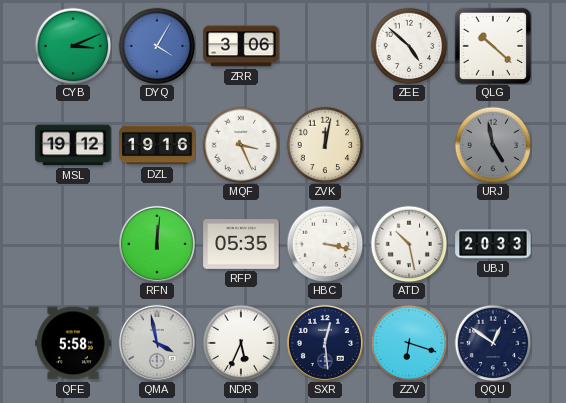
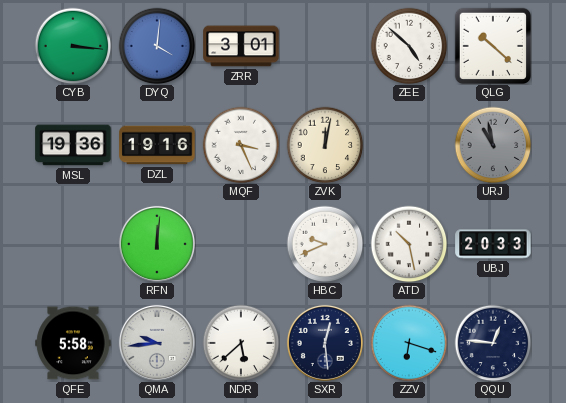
CYB: 3:11 -> 3:16
DYQ: 4:05 -> 4:01
ZRR: 3:06 -> 3:01
MSL: 19:12 -> 19:36
URJ: 4:58 -> 10:58
RFP: 05:35 -> none
HBC: 3:17 -> 9:41
QMA: 3:58 -> 9:44
NDR: 5:34 -> 5:38
QQU: 12:51 -> 12:46
